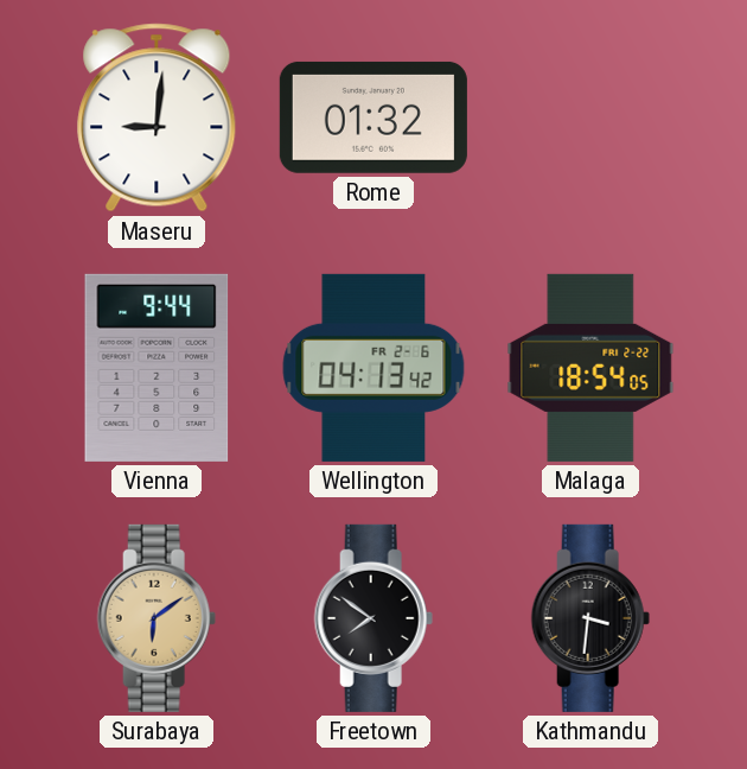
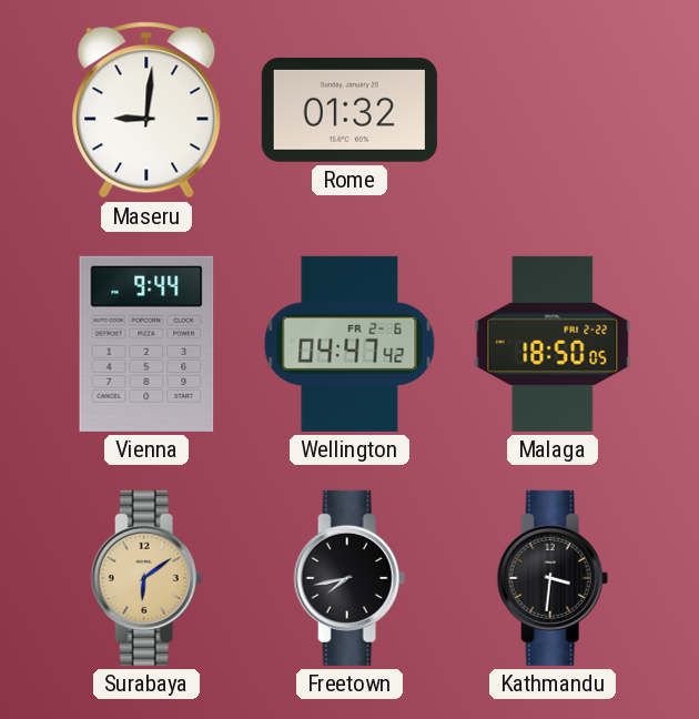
Wellington: 04:13 -> 04:47
Malaga: 18:54 -> 18:50
Freetown: 7:51 -> 7:43
